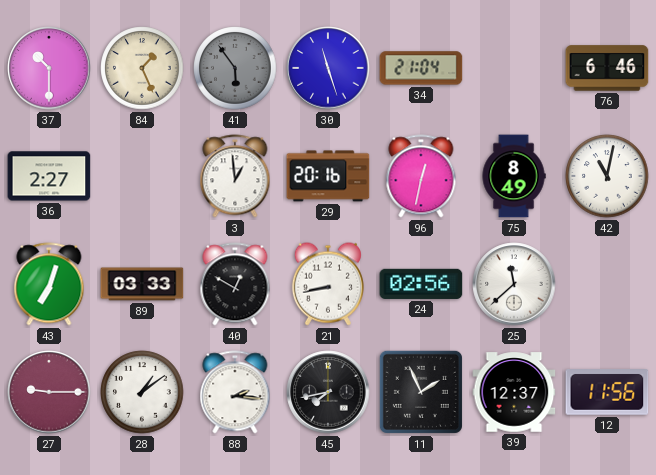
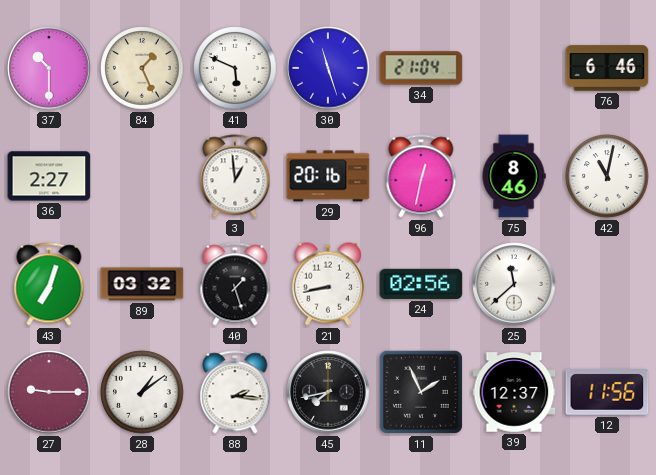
41: 5:54 -> 5:49
41 dial: grey -> white
75: 8:49 -> 8:46
89: 03:33 -> 03:32
40: 12:50 -> 1:27
